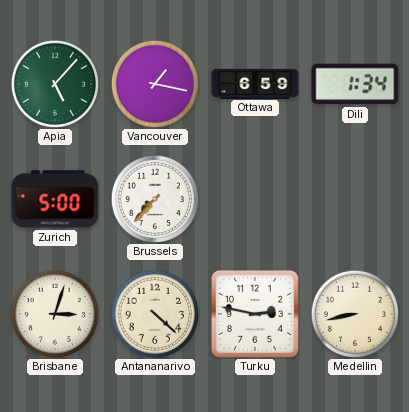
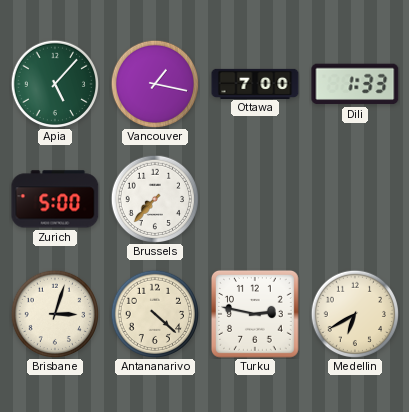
Ottawa: 6:59 -> 7:00
Dili: 1:34 -> 1:33
Medellin: 8:43 -> 6:40
